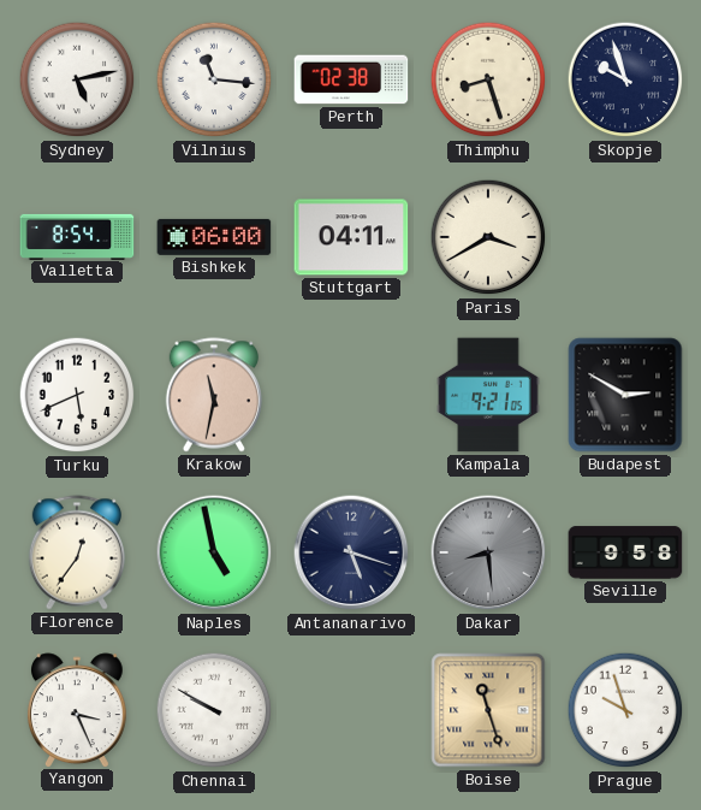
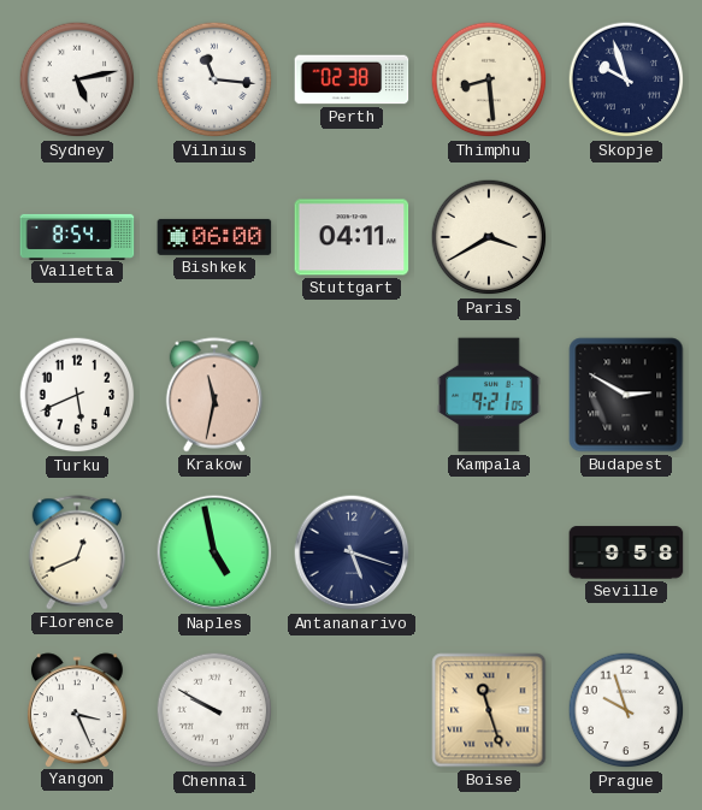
Thimphu: 8:27 -> 8:29
Florence: 12:36 -> 12:41
Dakar: 8:29 -> none
